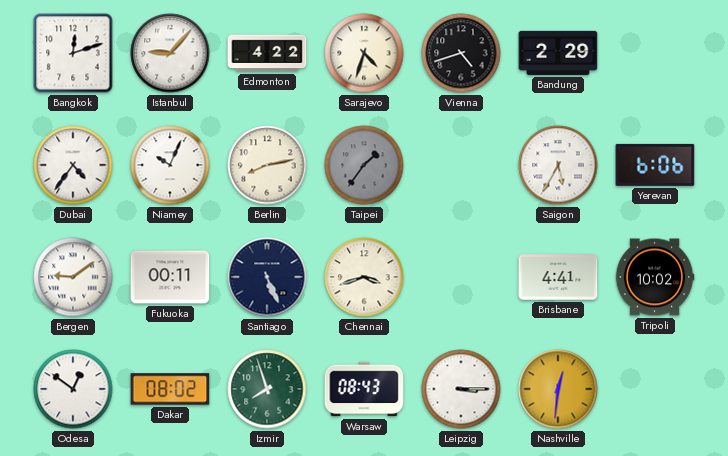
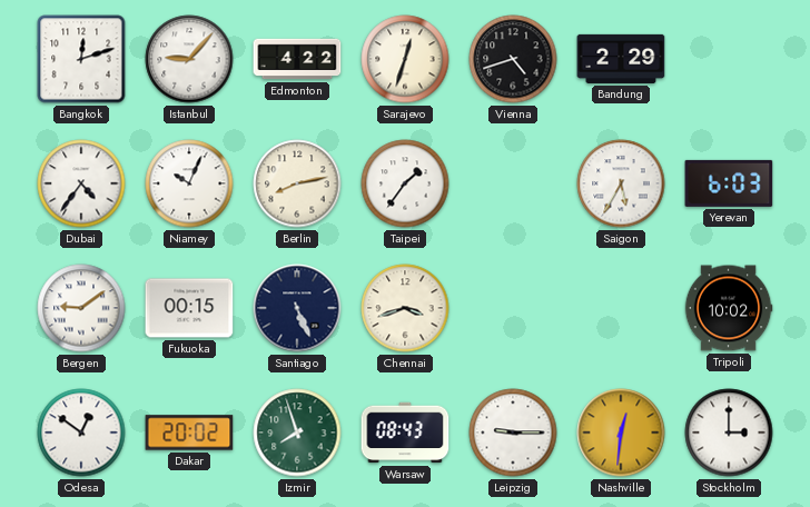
Sarajevo: 4:33 -> 12:33
Taipei dial: grey -> white
Yerevan: 6:06 -> 6:03
Fukuoka: 00:11 -> 00:15
Brisbane: 4:41 -> none
Dakar: 08:02 -> 20:02
Leipzig: 3:15 -> 9:15
Stockholm: none -> 3:00
